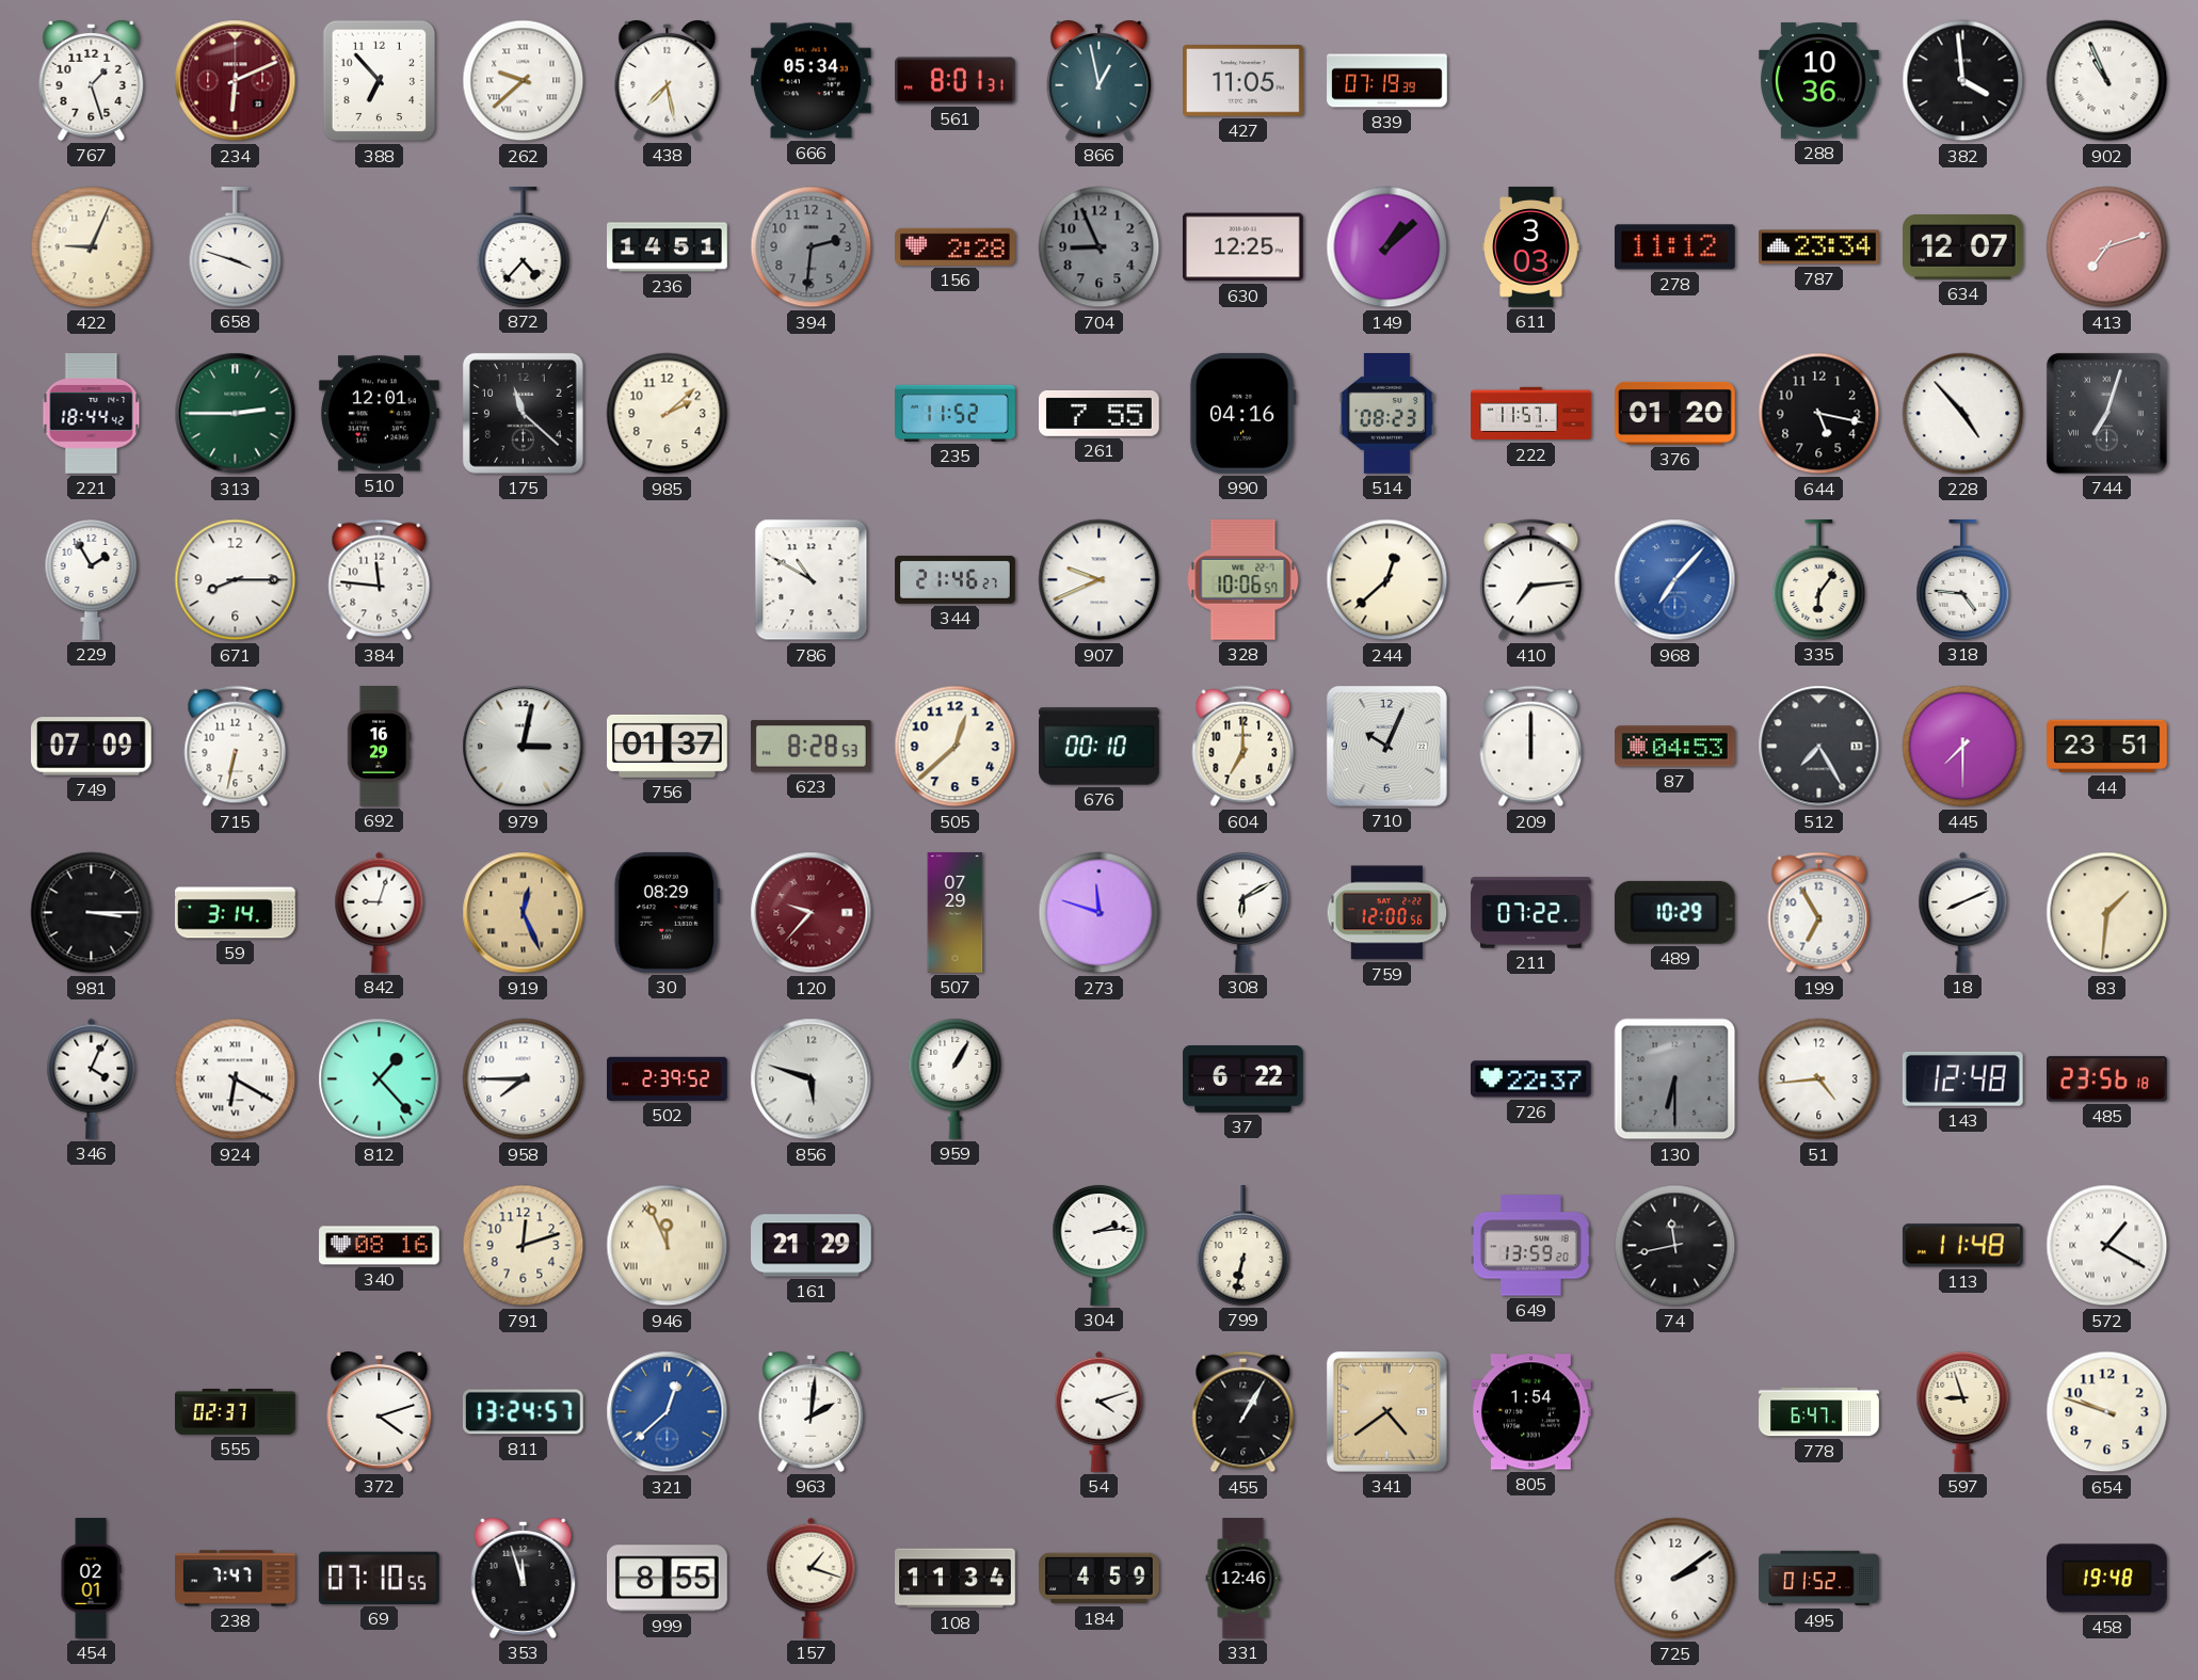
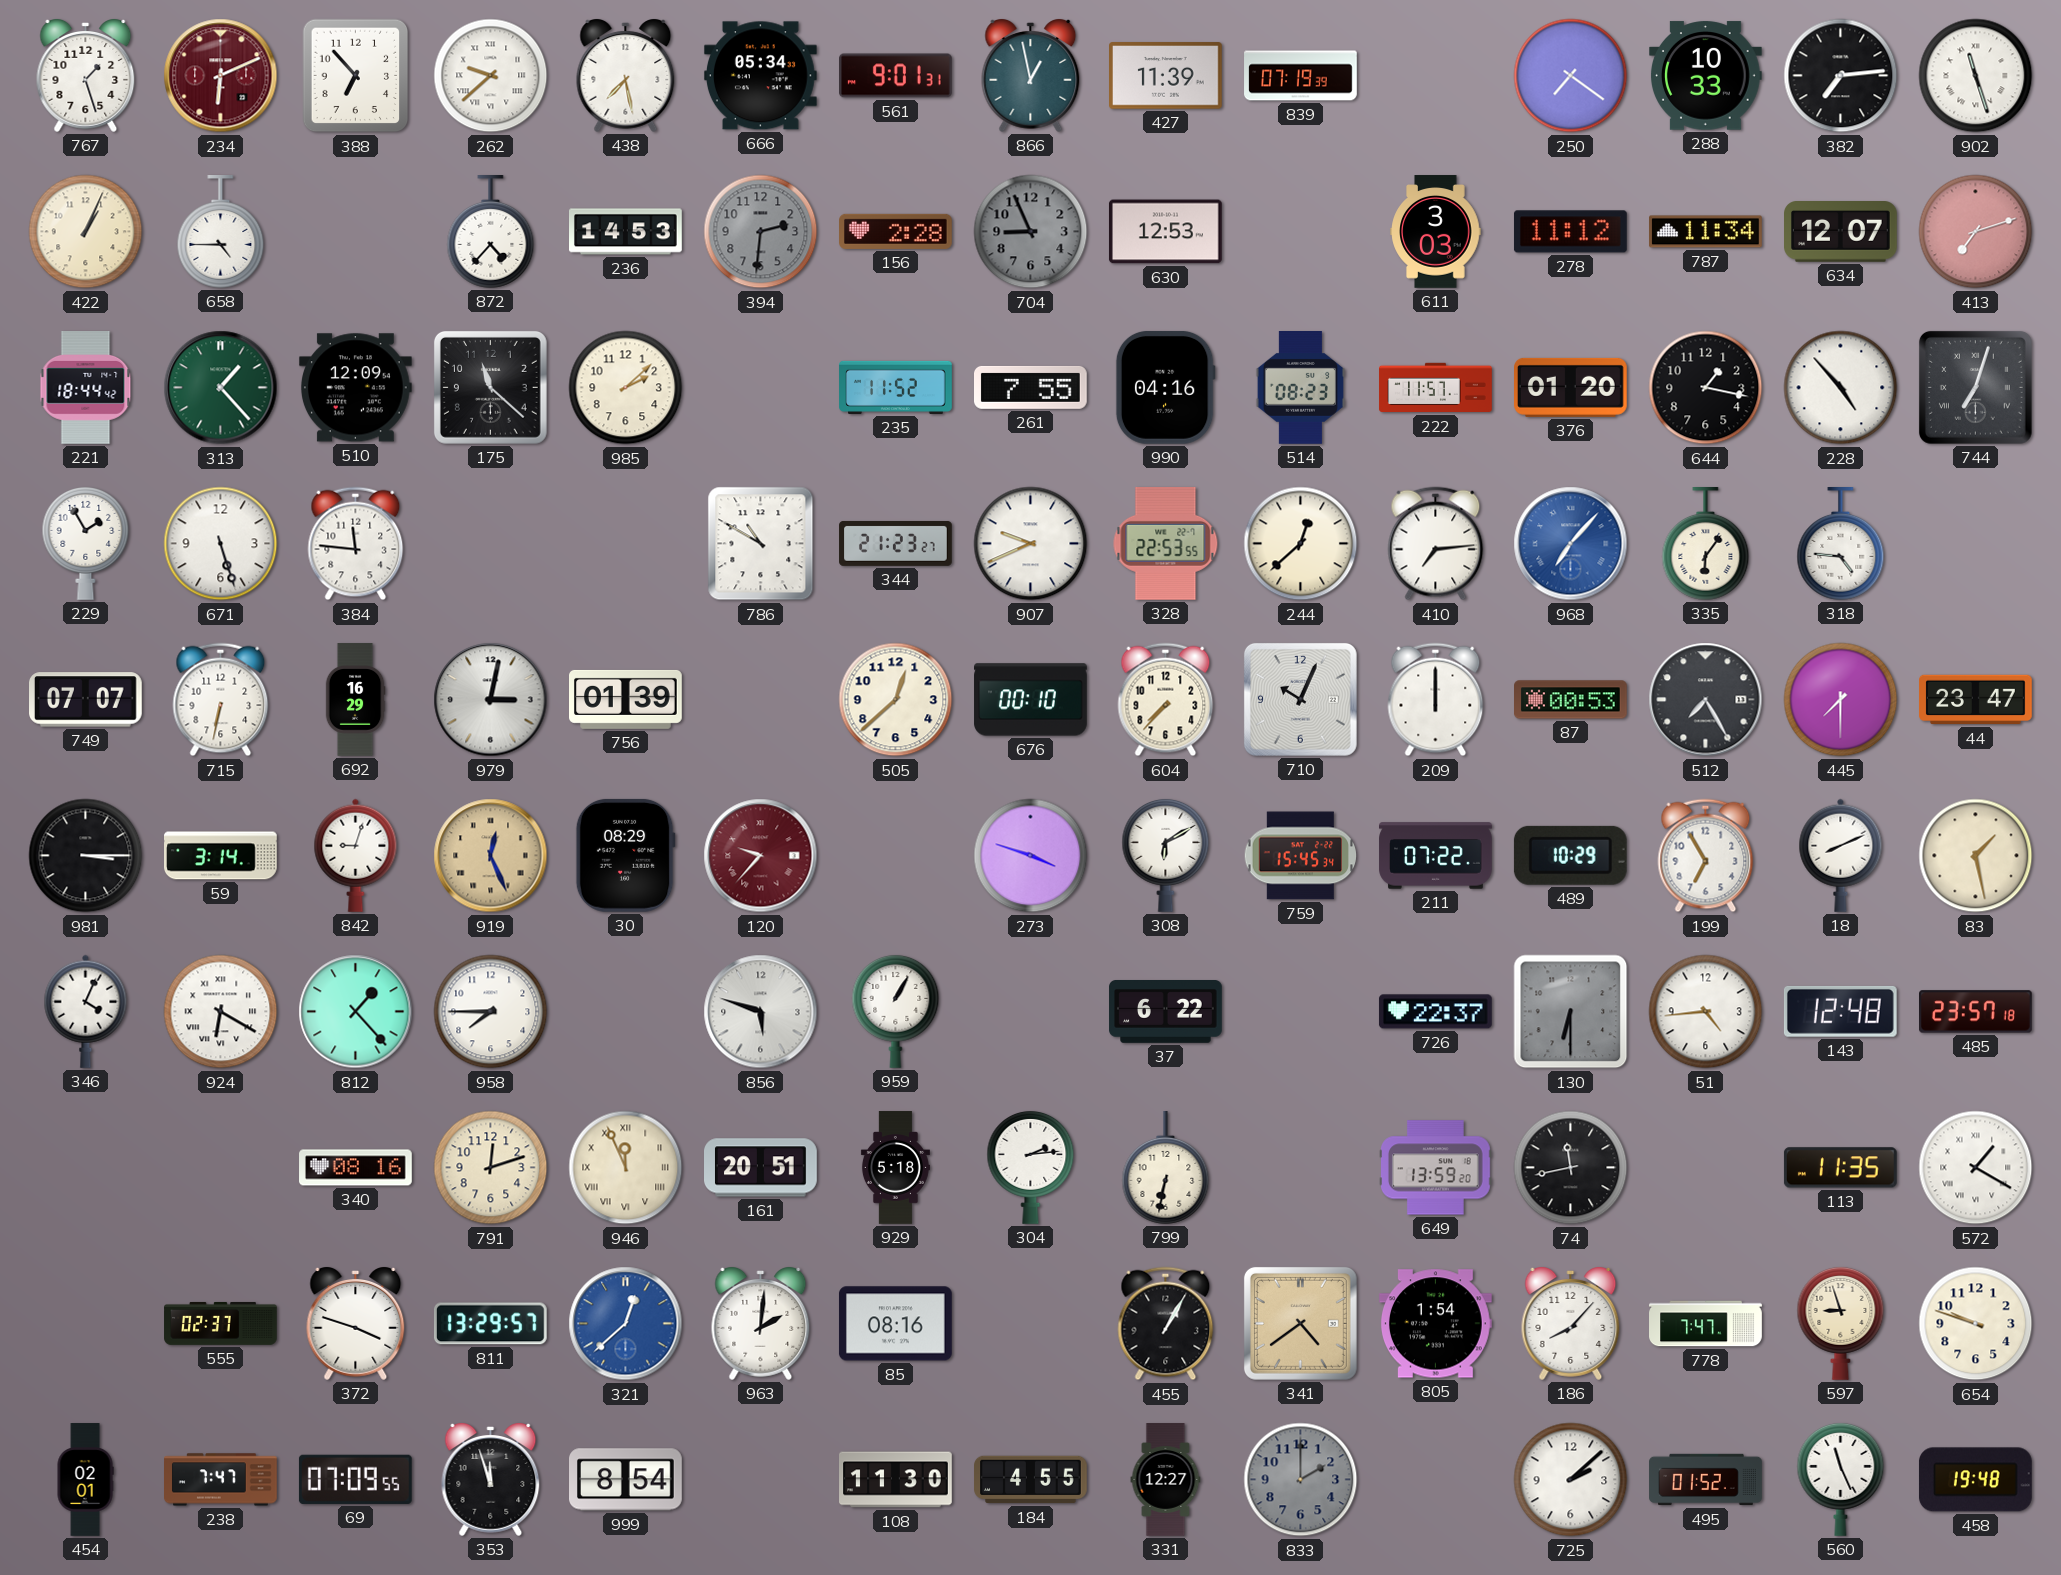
561: 8:01 -> 9:01
427: 11:05 -> 11:39
250: none -> 7:21
288: 10:36 -> 10:33
382: 3:59 -> 7:14
902: 10:56 -> 11:27
422: 9:04 -> 1:04
658: 3:48 -> 4:45
236: 14:51 -> 14:53
630: 12:25 -> 12:53
149: 1:08 -> none
787: 23:34 -> 11:34
313: 2:45 -> 1:23
510: 12:01 -> 12:09
644: 5:17 -> 1:17
671: 8:15 -> 5:27
344: 21:46 -> 21:23
328: 10:06 -> 22:53
749: 07:09 -> 07:07
756: 01:37 -> 01:39
623: 8:28 -> none
604: 7:00 -> 7:37
87: 04:53 -> 00:53
44: 23:51 -> 23:47
507: 07:29 -> none
273: 11:48 -> 3:48
759: 12:00 -> 15:45
83: 1:31 -> 1:28
502: 2:39 -> none
485: 23:56 -> 23:57
161: 21:29 -> 20:51
929: none -> 5:18
113: 11:48 -> 11:35
372: 4:12 -> 3:48
811: 13:24 -> 13:29
85: none -> 08:16
54: 4:12 -> none
186: none -> 8:07
778: 6:47 -> 7:47
69: 07:10 -> 07:09
999: 8:55 -> 8:54
157: 1:18 -> none
108: 11:34 -> 11:30
184: 4:59 -> 4:55
331: 12:46 -> 12:27
833: none -> 2:00
725: 2:09 -> 2:08
560: none -> 11:26
